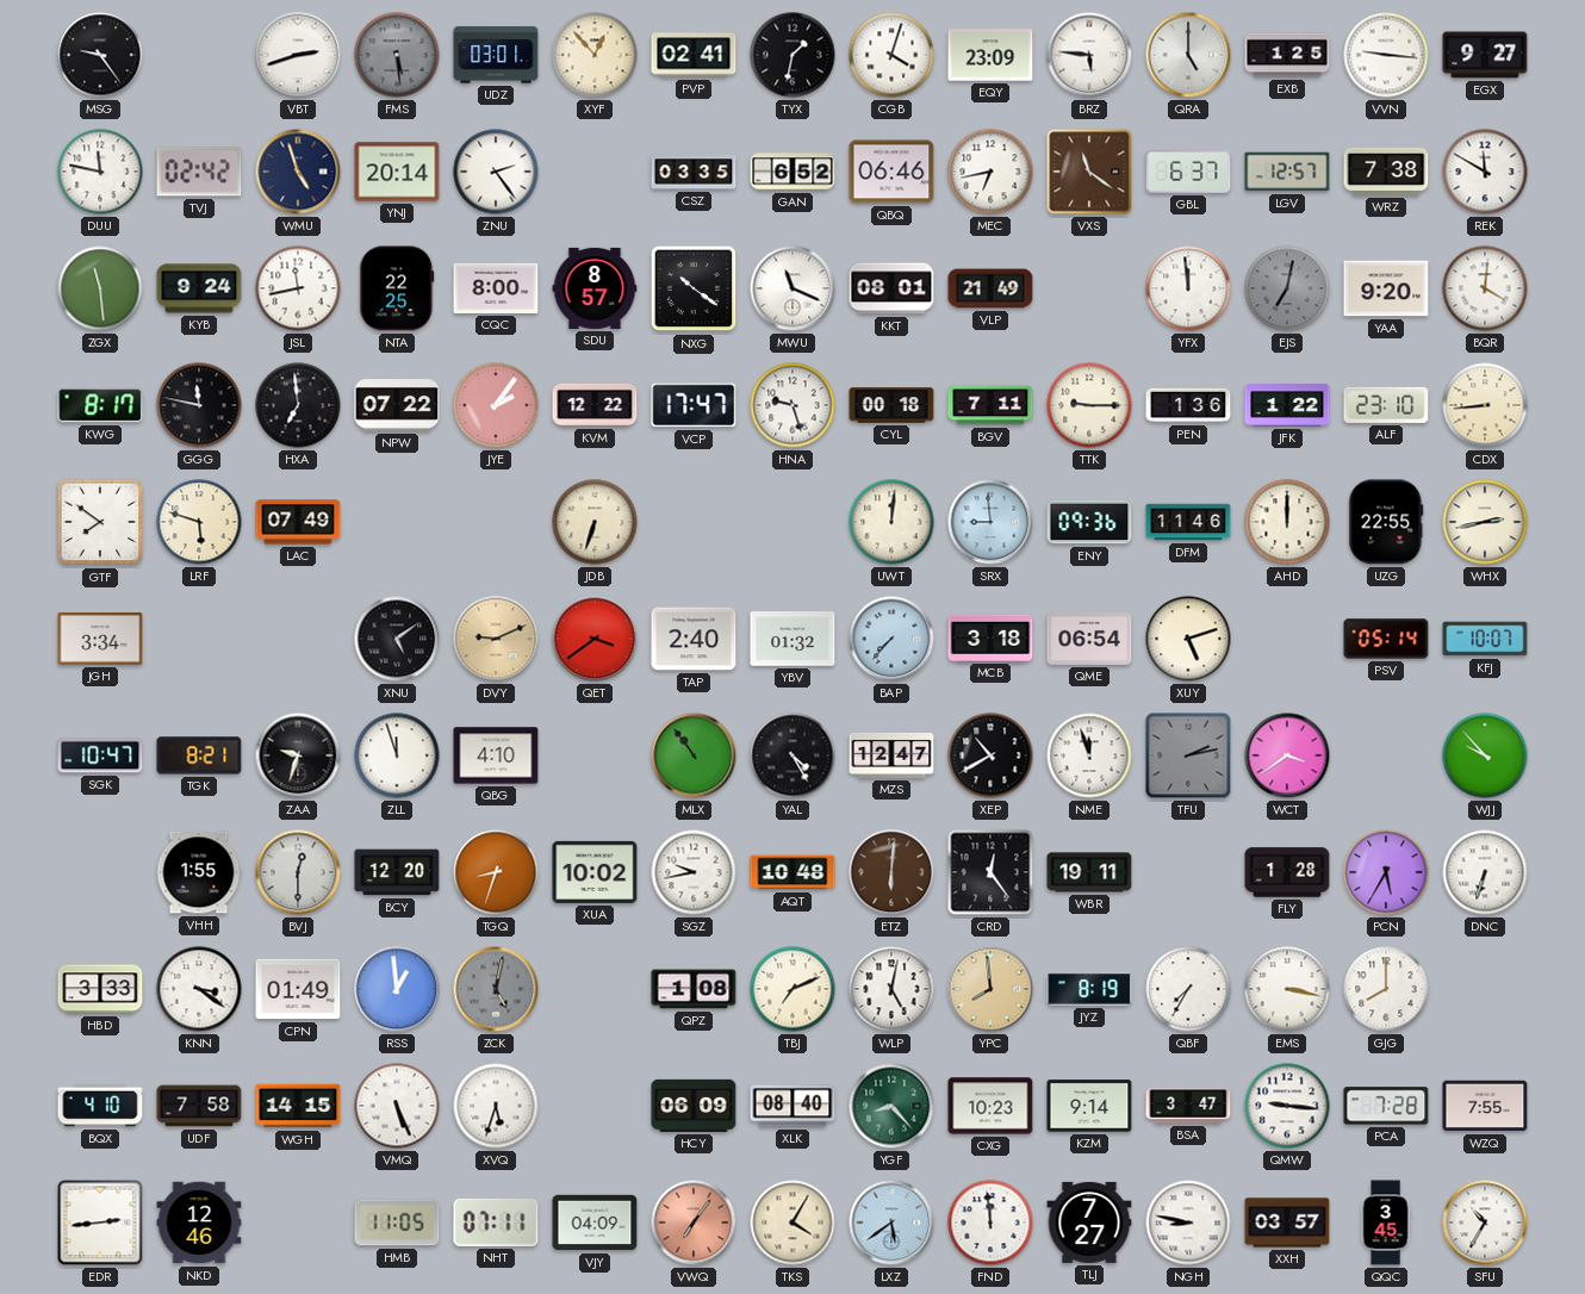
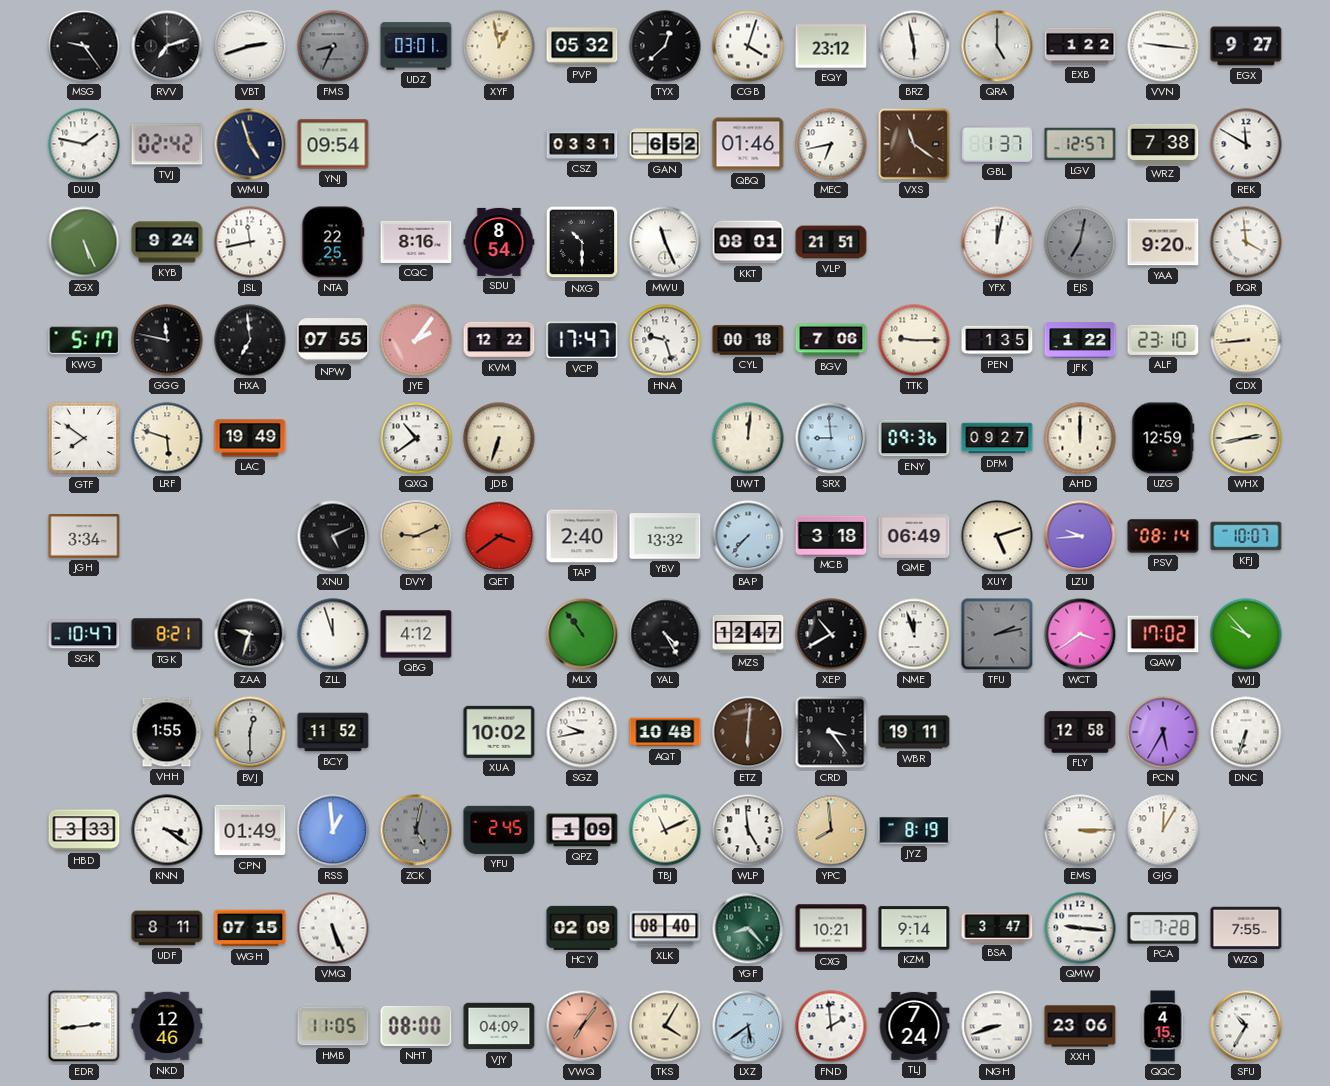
RVV: none -> 7:12
FMS: 5:29 -> 8:34
XYF: 12:53 -> 12:58
PVP: 02:41 -> 05:32
TYX: 1:32 -> 12:38
EQY: 23:09 -> 23:12
BRZ: 5:46 -> 5:58
EXB: 1:25 -> 1:22
DUU: 11:47 -> 1:47
YNJ: 20:14 -> 09:54
ZNU: 2:24 -> none
CSZ: 03:35 -> 03:31
QBQ: 06:46 -> 01:46
GBL: 6:37 -> 1:37
ZGX: 11:29 -> 5:26
CQC: 8:00 -> 8:16
SDU: 8:57 -> 8:54
NXG: 10:21 -> 10:30
MWU: 11:19 -> 11:26
VLP: 21:49 -> 21:51
YFX: 11:59 -> 12:02
BQR: 4:01 -> 3:59
KWG: 8:17 -> 5:17
NPW: 07:22 -> 07:55
BGV: 7:11 -> 7:06
PEN: 1:36 -> 1:35
LAC: 07:49 -> 19:49
QXQ: none -> 10:39
DFM: 11:46 -> 09:27
UZG: 22:55 -> 12:59
XNU: 5:09 -> 5:11
YBV: 01:32 -> 13:32
QME: 06:54 -> 06:49
LZU: none -> 9:44
PSV: 05:14 -> 08:14
QBG: 4:10 -> 4:12
QAW: none -> 17:02
BCY: 12:20 -> 11:52
TGQ: 8:33 -> none
CRD: 12:24 -> 3:24
FLY: 1:28 -> 12:58
YFU: none -> 2:45
QPZ: 1:08 -> 1:09
TBJ: 7:11 -> 11:11
WLP: 5:02 -> 4:59
QBF: 7:35 -> none
EMS: 3:17 -> 3:15
GJG: 8:00 -> 12:05
BQX: 4:10 -> none
UDF: 7:58 -> 8:11
WGH: 14:15 -> 07:15
XVQ: 5:33 -> none
HCY: 06:09 -> 02:09
CXG: 10:23 -> 10:21
NHT: 07:11 -> 08:00
FND: 11:59 -> 1:59
TLJ: 7:27 -> 7:24
NGH: 8:47 -> 8:42
XXH: 03:57 -> 23:06
QQC: 3:45 -> 4:15
